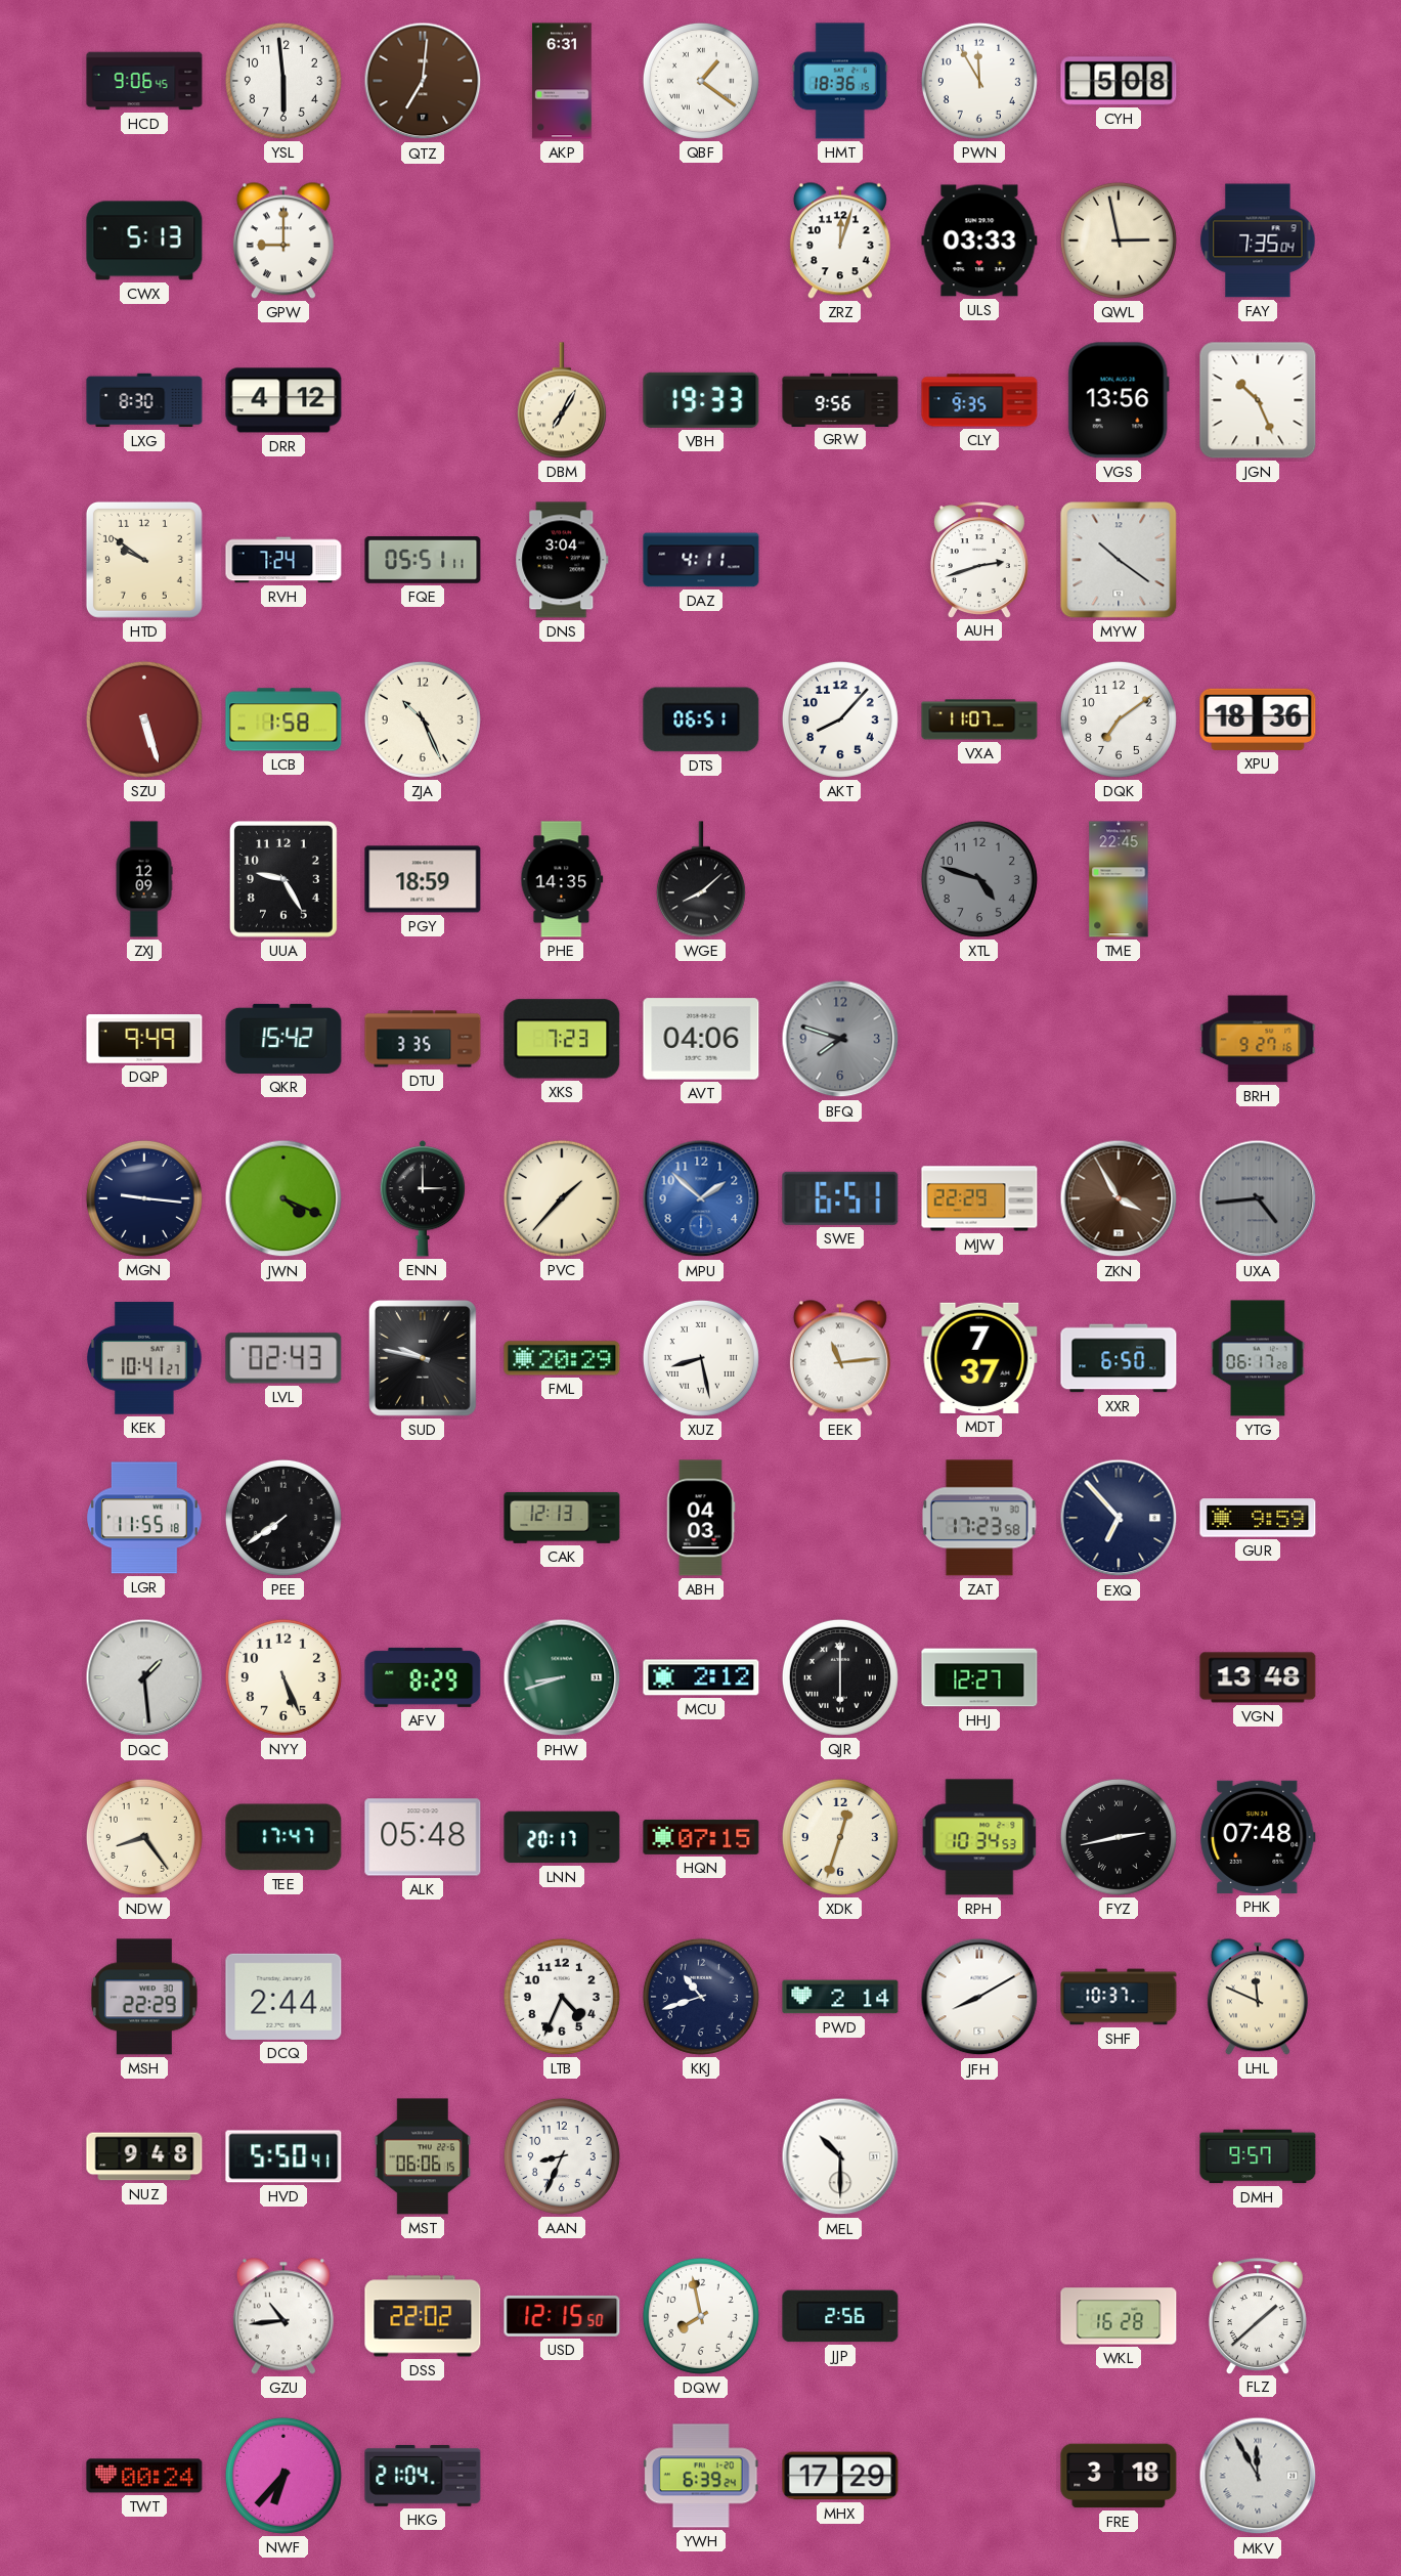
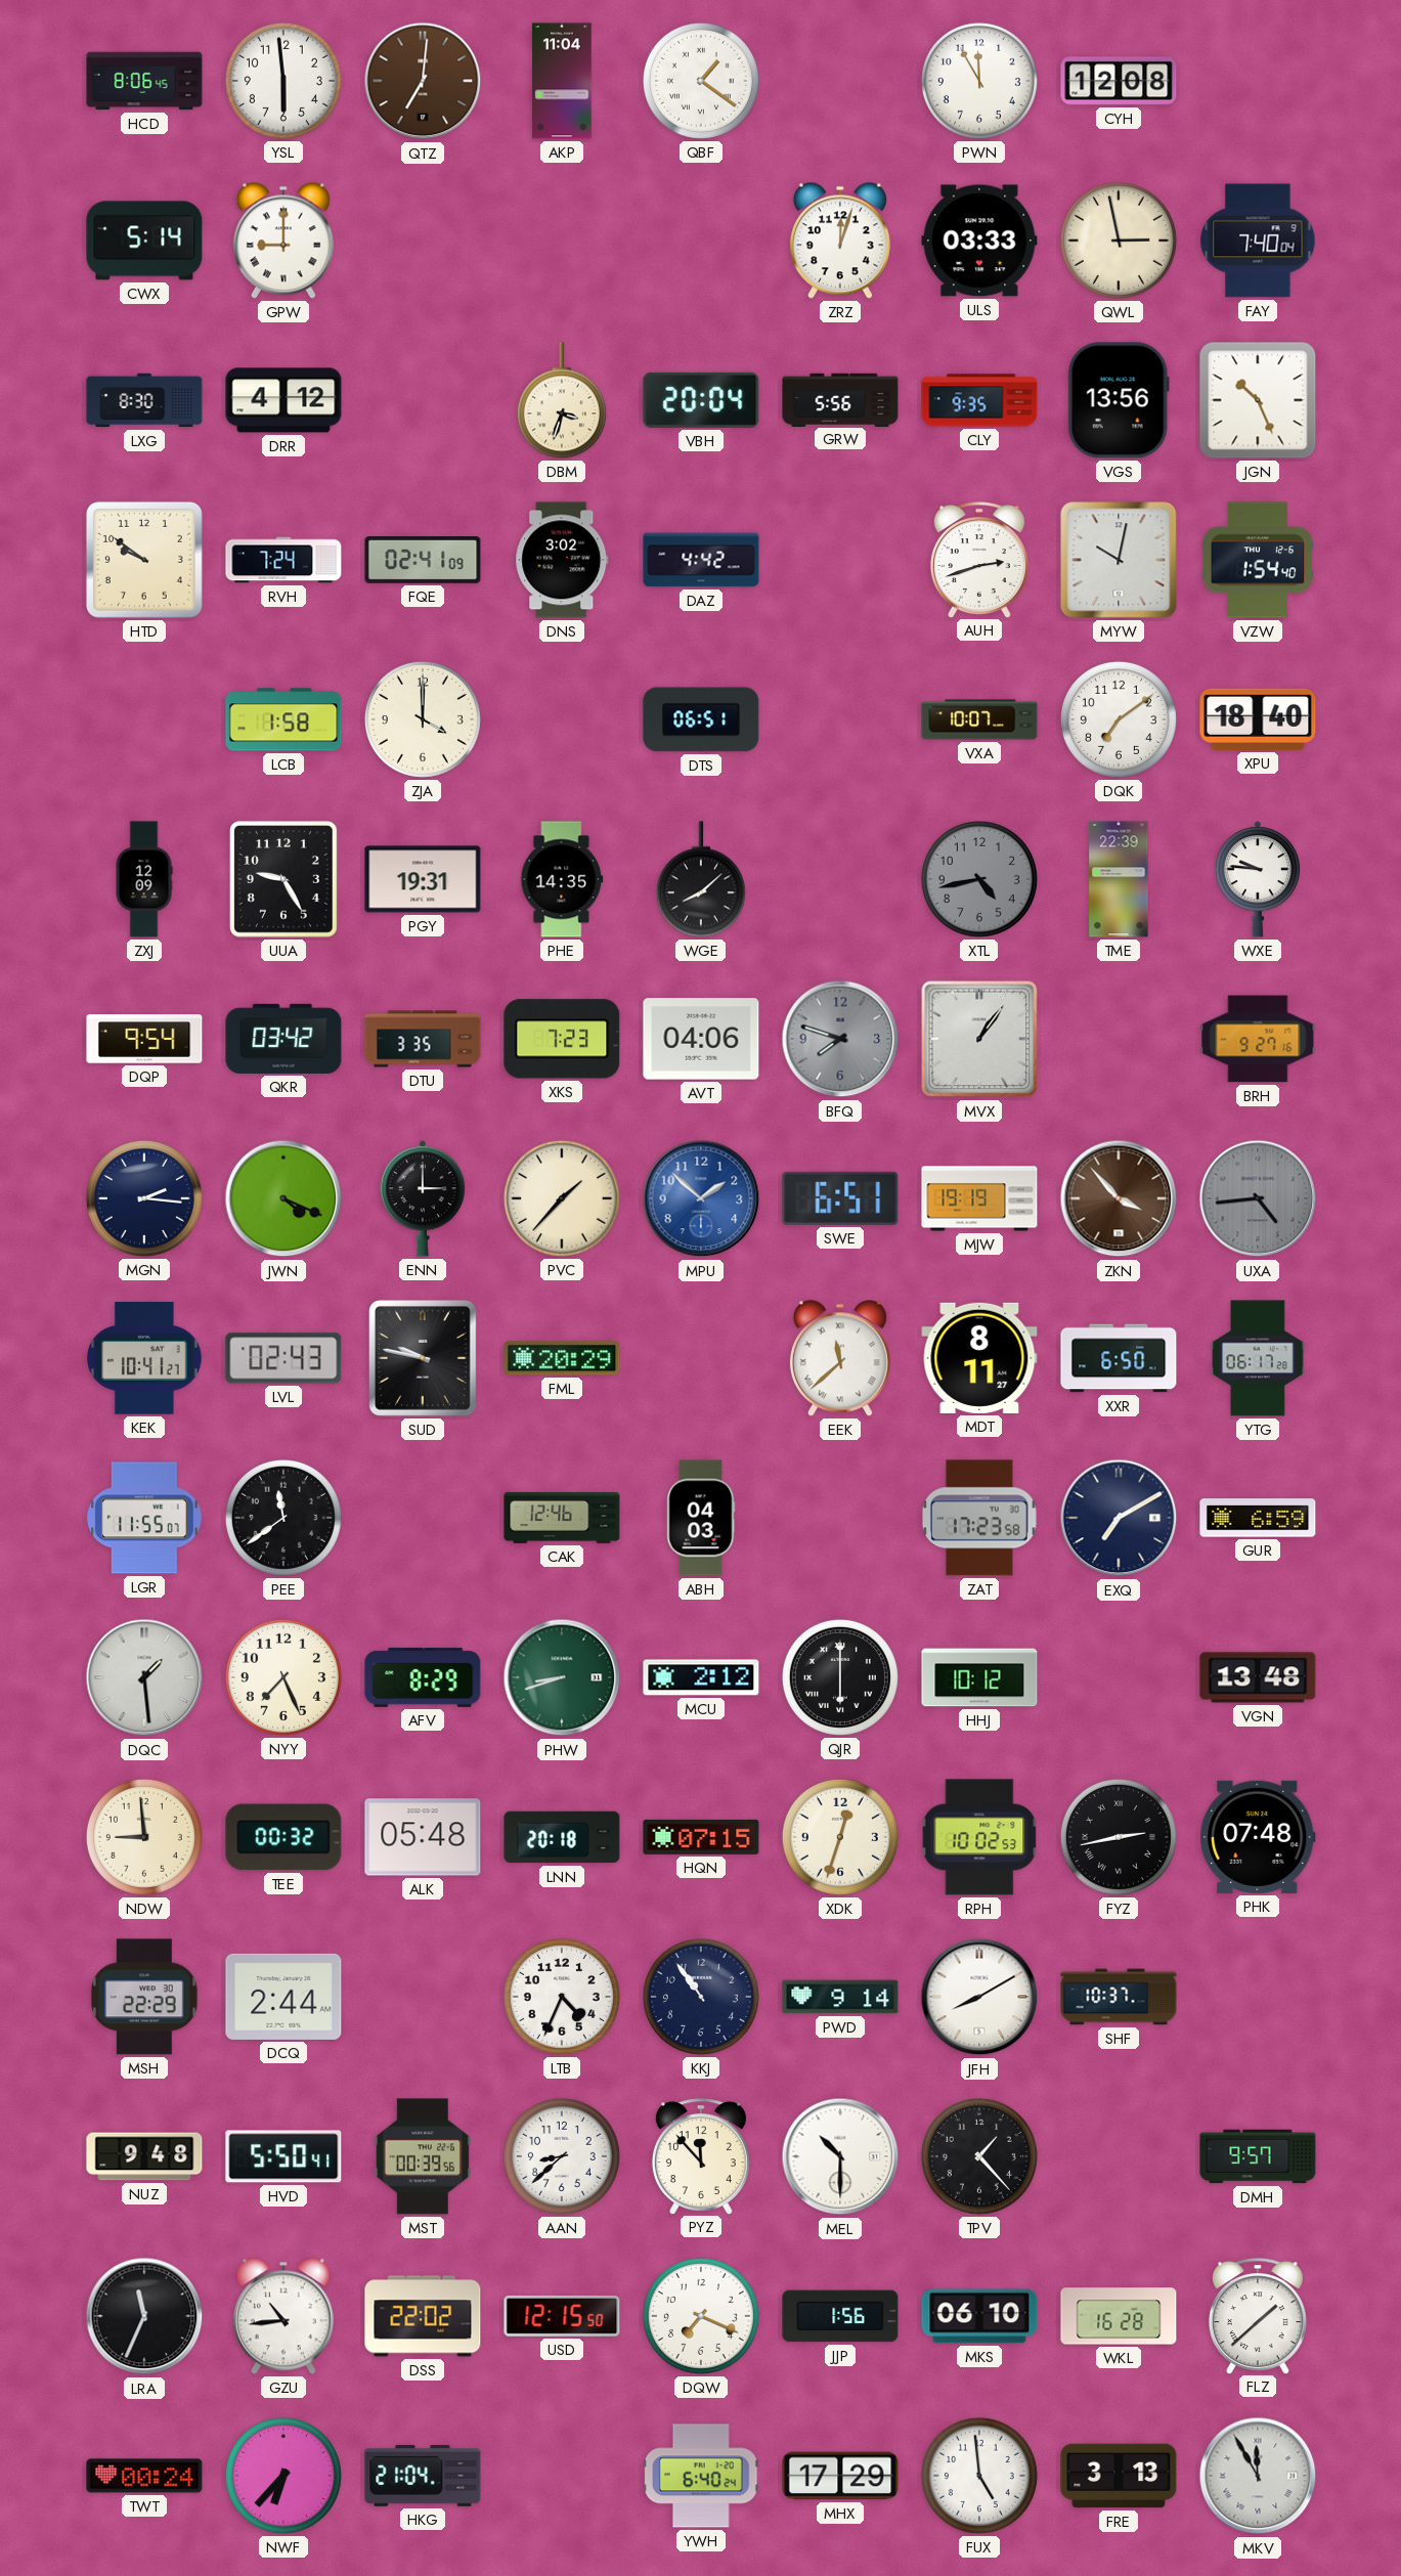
HCD: 9:06 -> 8:06
AKP: 6:31 -> 11:04
HMT: 18:36 -> none
CYH: 5:08 -> 12:08
CWX: 5:13 -> 5:14
FAY: 7:35 -> 7:40
DBM: 7:05 -> 3:33
VBH: 19:33 -> 20:04
GRW: 9:56 -> 5:56
FQE: 05:51 -> 02:41
DNS: 3:04 -> 3:02
DAZ: 4:11 -> 4:42
MYW: 10:21 -> 10:02
VZW: none -> 1:54
SZU: 5:27 -> none
ZJA: 10:26 -> 4:00
AKT: 8:07 -> none
VXA: 11:07 -> 10:07
XPU: 18:36 -> 18:40
PGY: 18:59 -> 19:31
XTL: 4:48 -> 4:43
TME: 22:45 -> 22:39
WXE: none -> 9:46
DQP: 9:49 -> 9:54
QKR: 15:42 -> 03:42
MVX: none -> 1:06
MGN: 9:16 -> 2:16
MJW: 22:29 -> 19:19
ZKN: 3:55 -> 3:53
XUZ: 8:28 -> none
EEK: 11:14 -> 11:38
MDT: 7:37 -> 8:11
LGR: 11:55:18 -> 11:55:07
PEE: 7:39 -> 11:39
CAK: 12:13 -> 12:46
EXQ: 6:53 -> 7:10
GUR: 9:59 -> 6:59
NYY: 5:26 -> 7:26
HHJ: 12:27 -> 10:12
NDW: 8:24 -> 8:59
TEE: 17:47 -> 00:32
LNN: 20:17 -> 20:18
RPH: 10:34 -> 10:02
KKJ: 10:42 -> 10:54
PWD: 2:14 -> 9:14
LHL: 11:49 -> none
MST: 06:06 -> 00:39
AAN: 8:34 -> 8:38
PYZ: none -> 11:53
TPV: none -> 1:23
LRA: none -> 11:34
DQW: 7:58 -> 7:19
JJP: 2:56 -> 1:56
MKS: none -> 06:10
YWH: 6:39 -> 6:40
FUX: none -> 4:59
FRE: 3:18 -> 3:13
